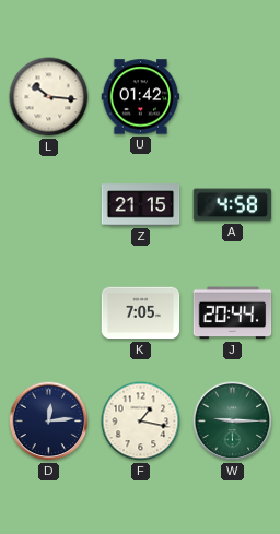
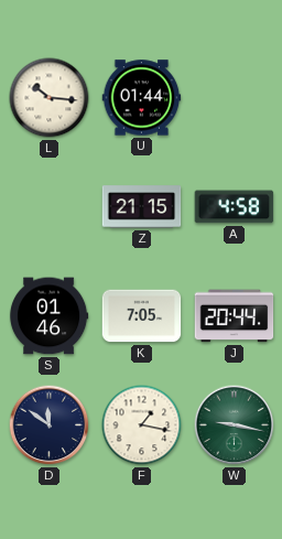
U: 01:42 -> 01:44
S: none -> 01:46
D: 12:14 -> 11:51
W: 9:15 -> 9:17
